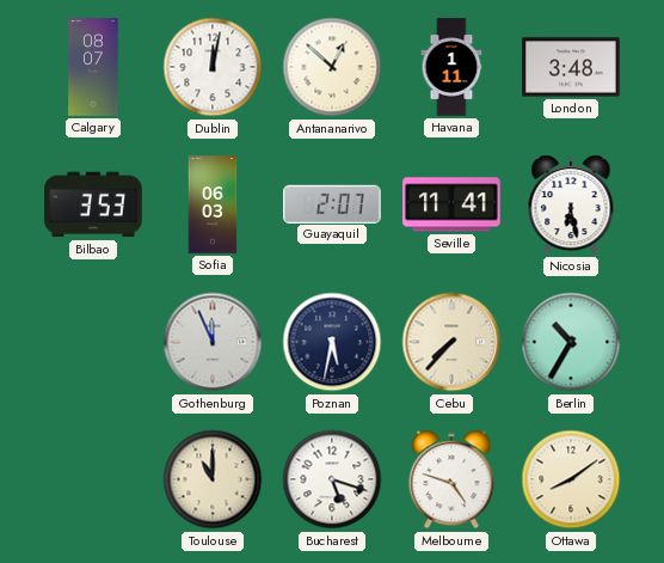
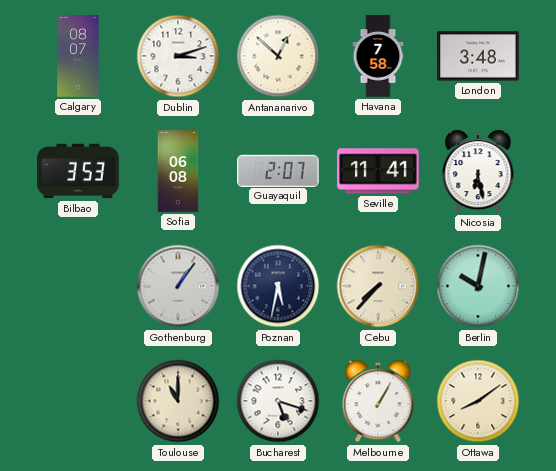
Dublin: 12:02 -> 3:12
Havana: 1:11 -> 7:58
Sofia: 06:03 -> 06:08
Gothenburg: 11:56 -> 1:06
Berlin: 10:35 -> 10:02
Melbourne: 4:48 -> 1:05
